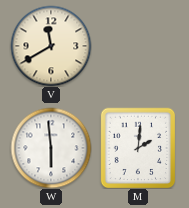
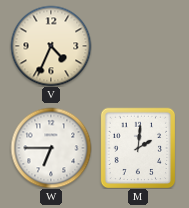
V: 11:40 -> 4:34
W: 5:59 -> 6:45
